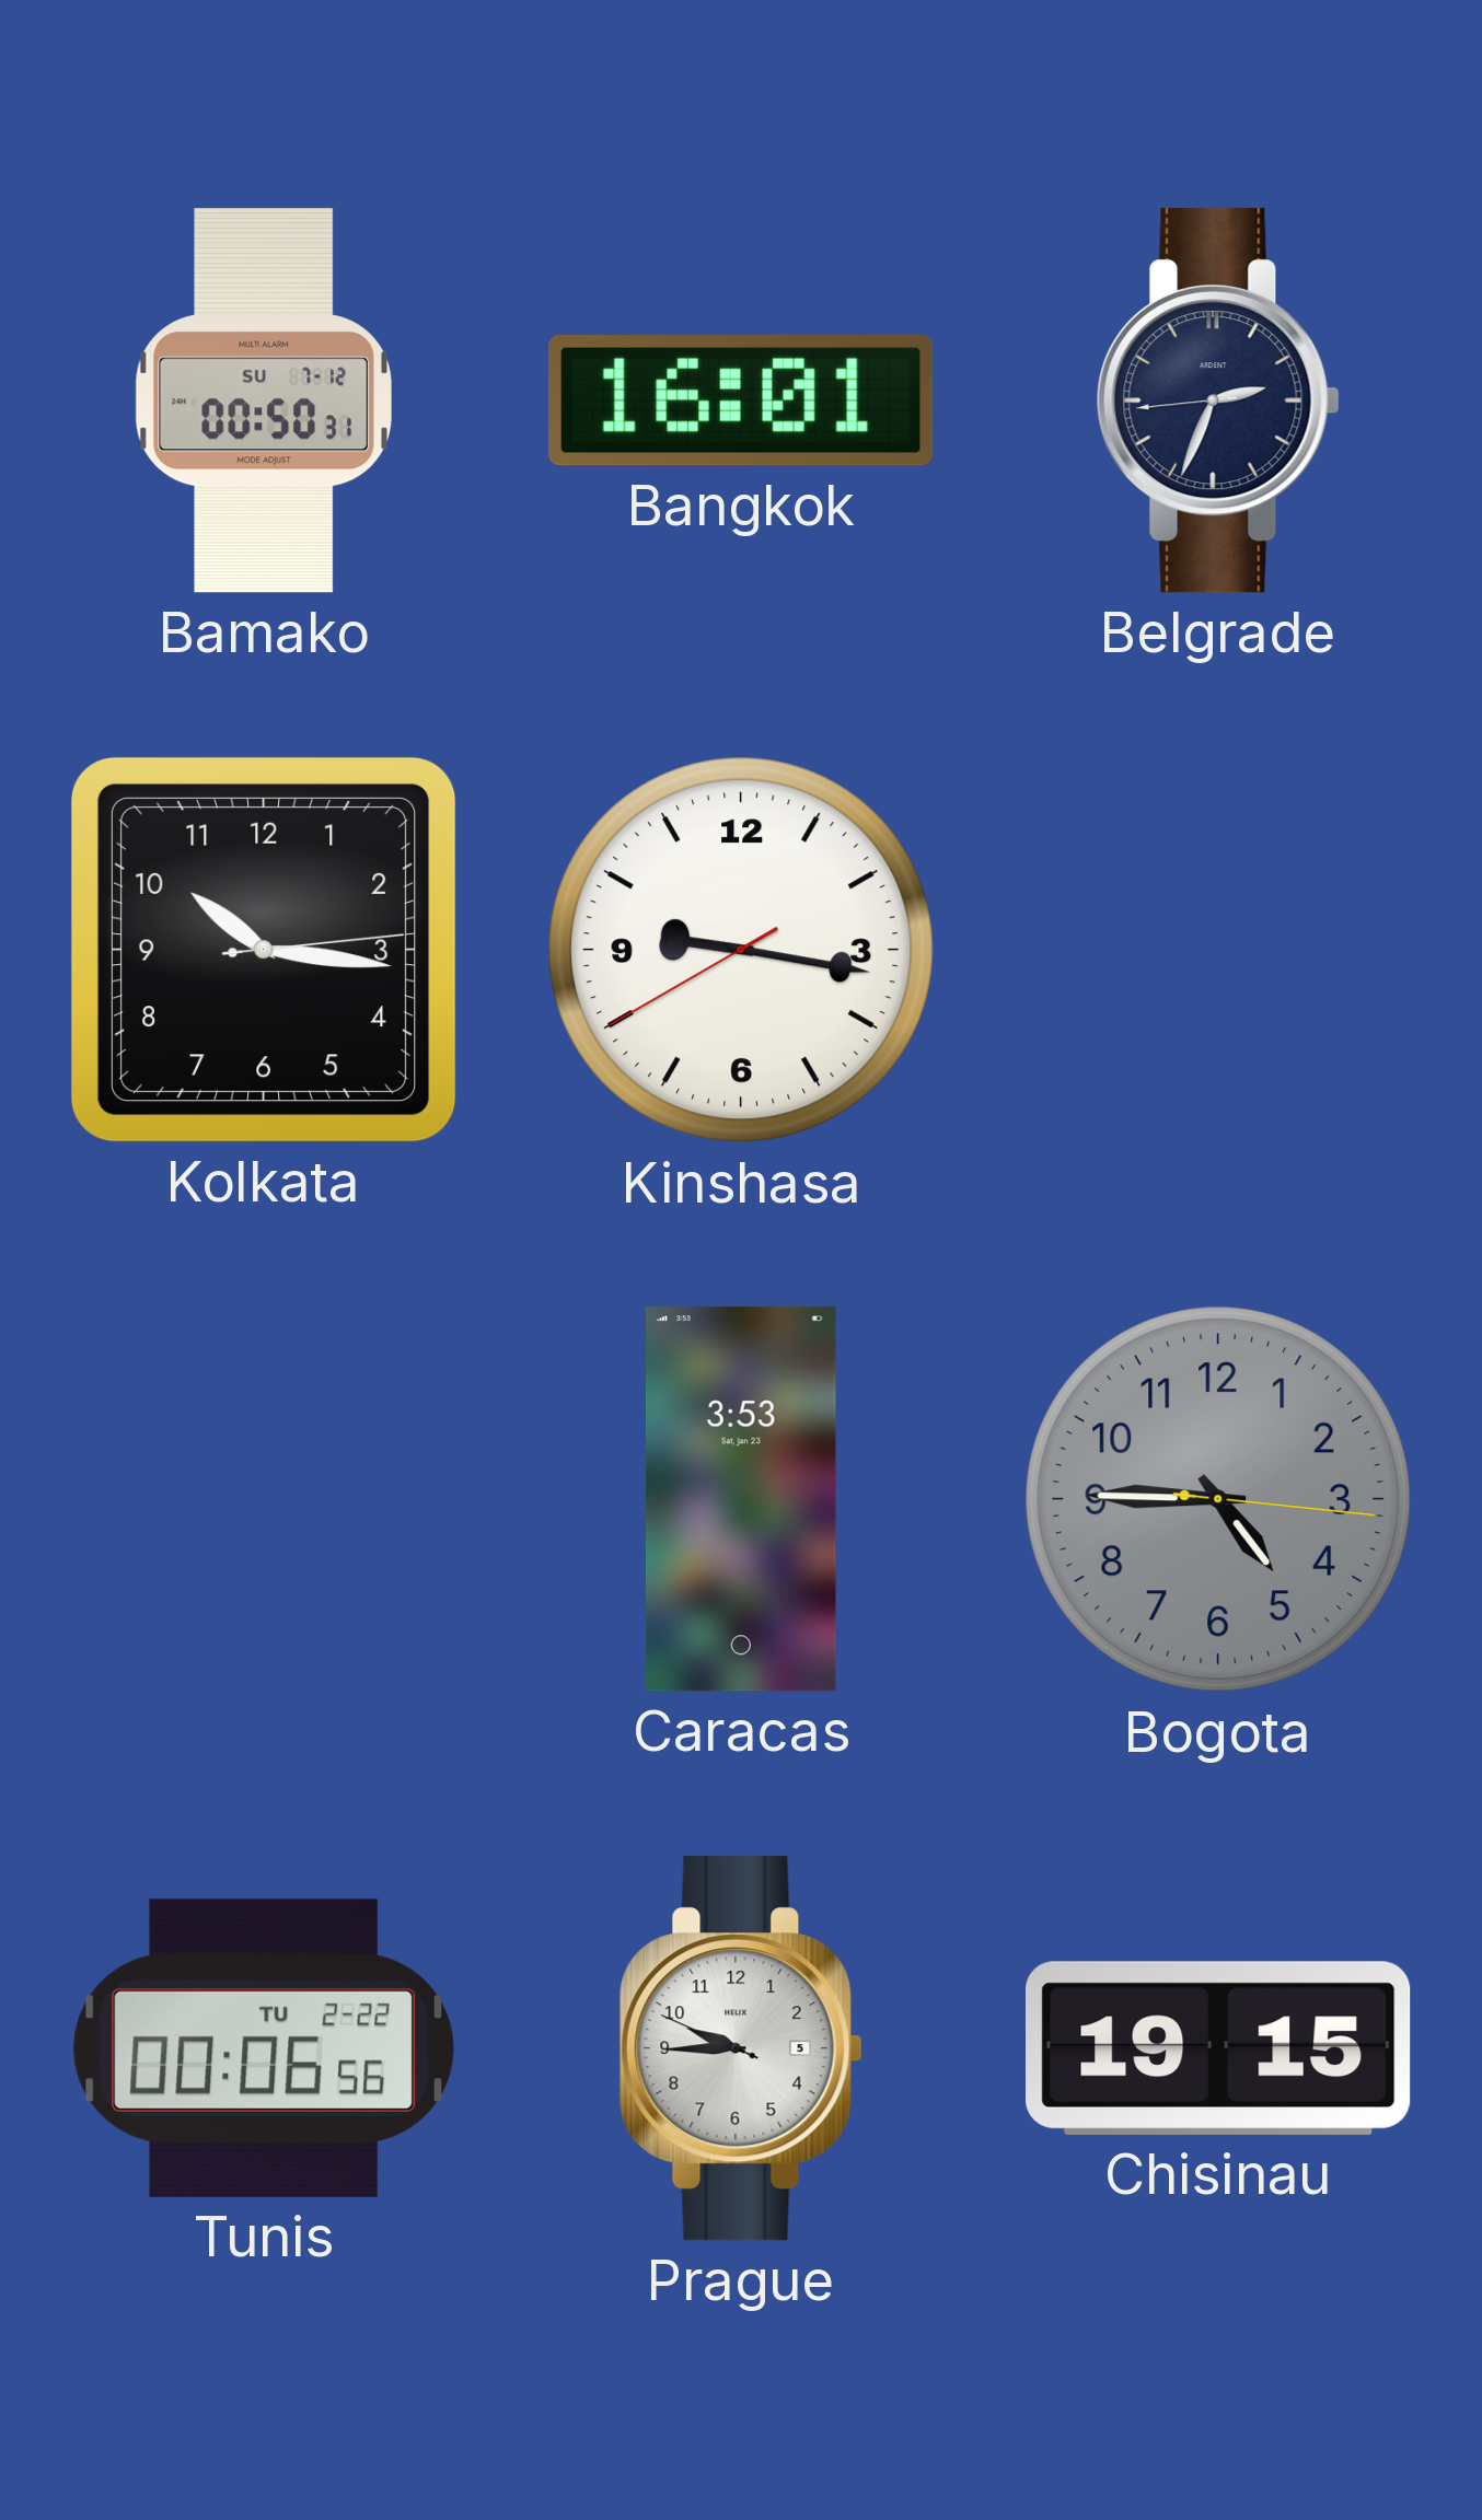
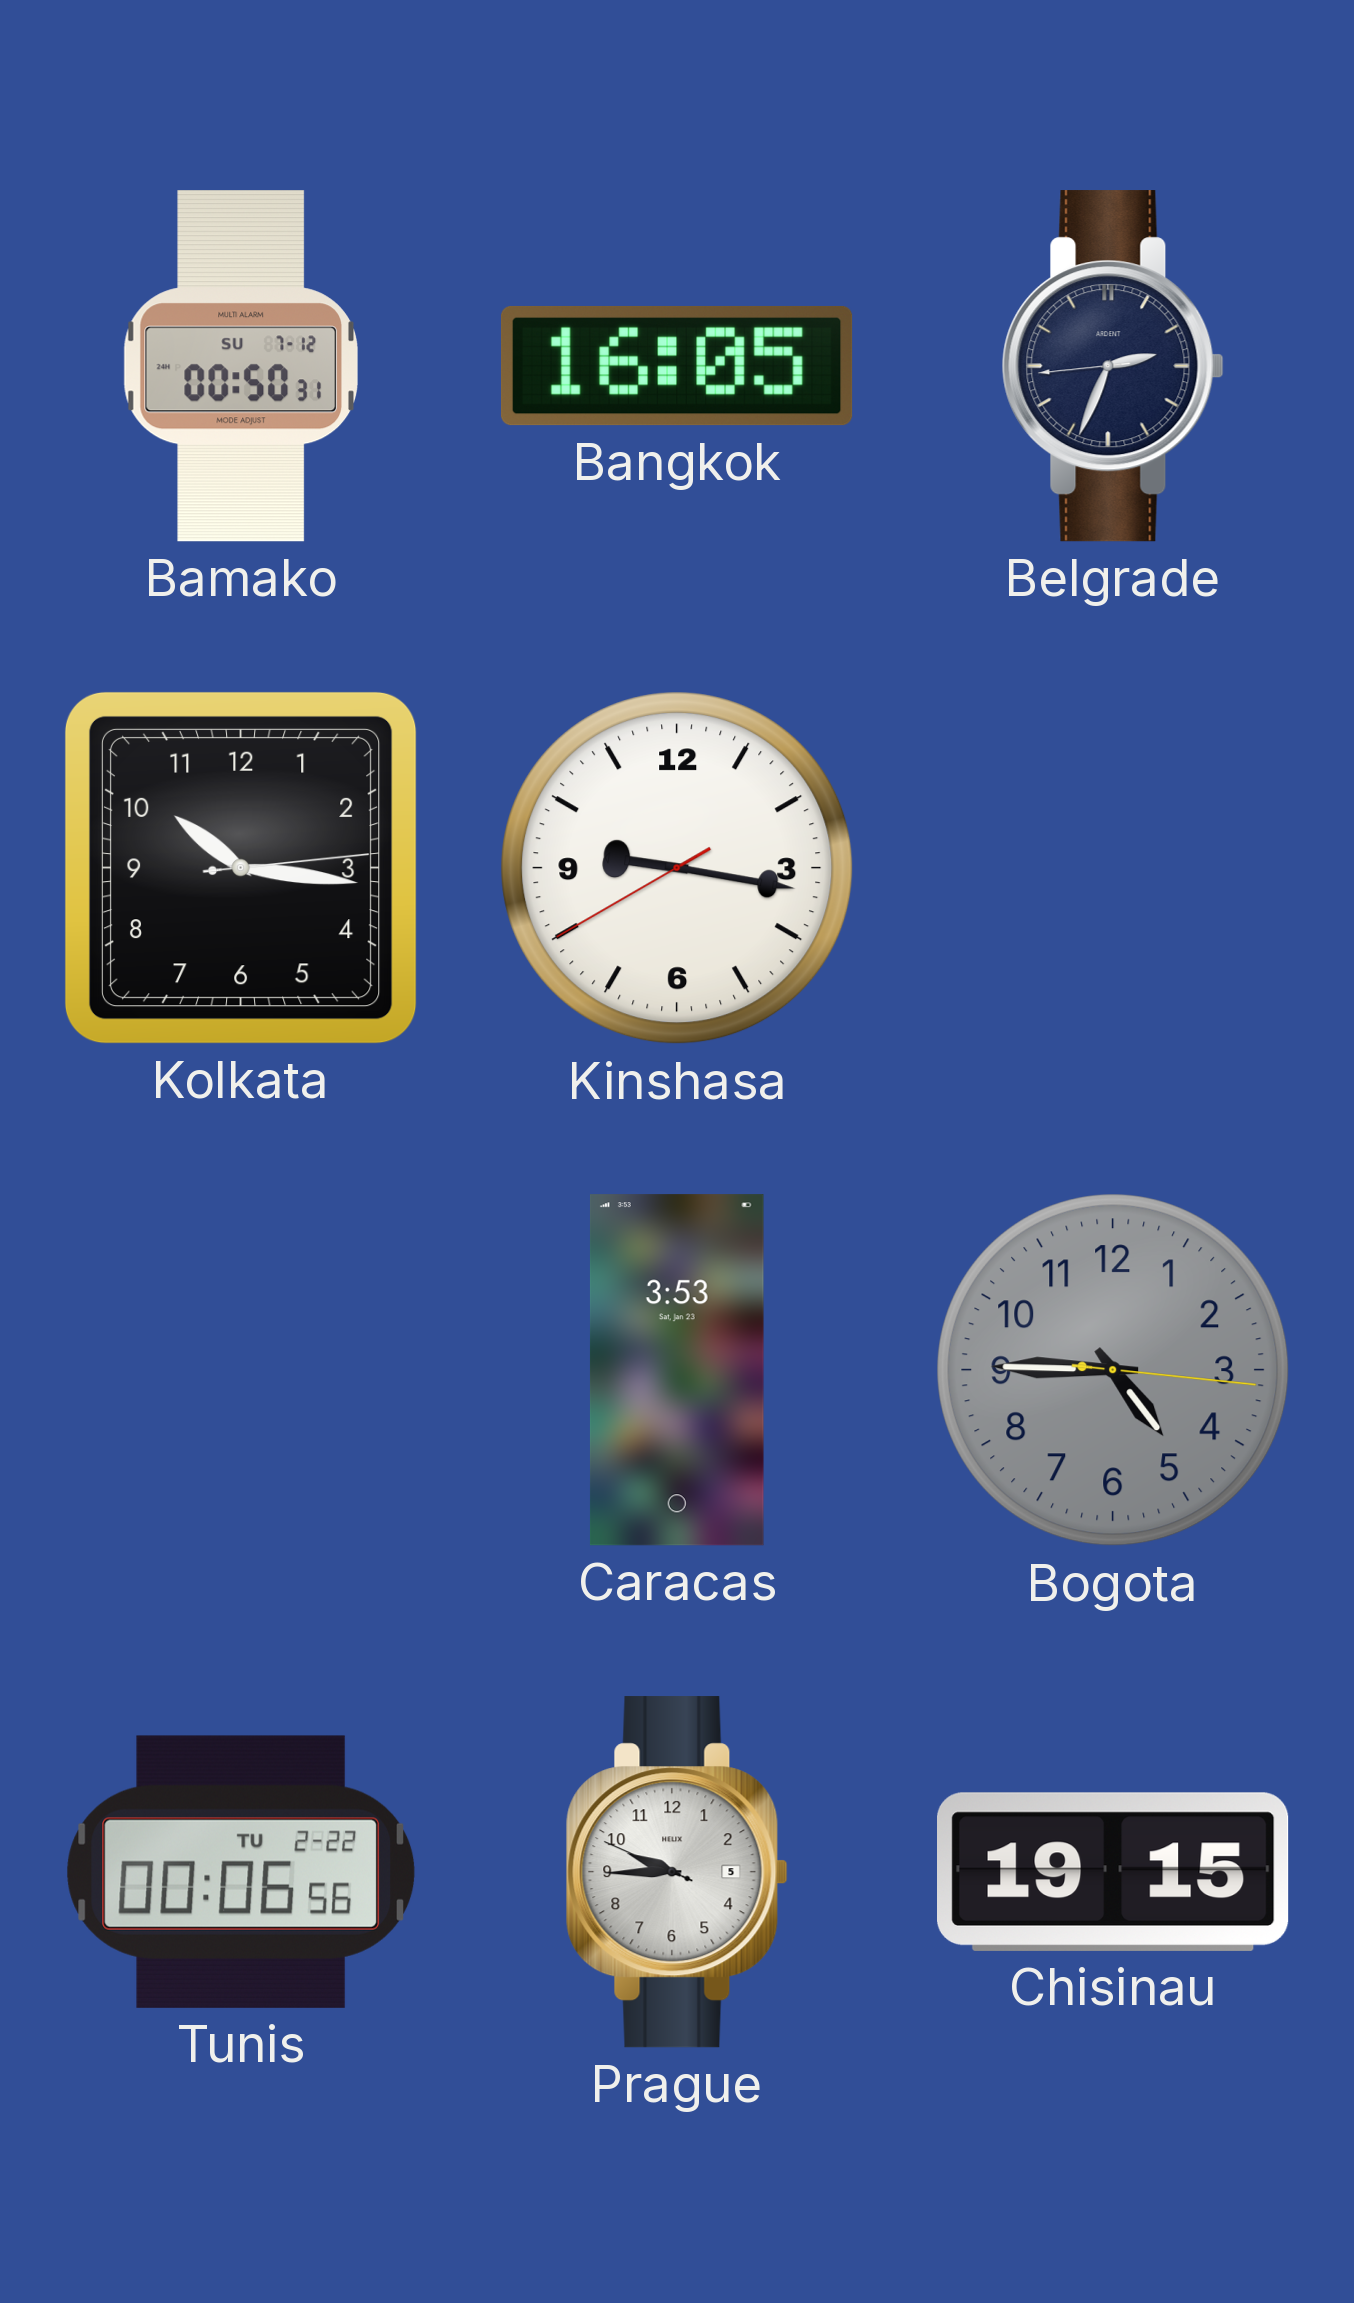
Bangkok: 16:01 -> 16:05
